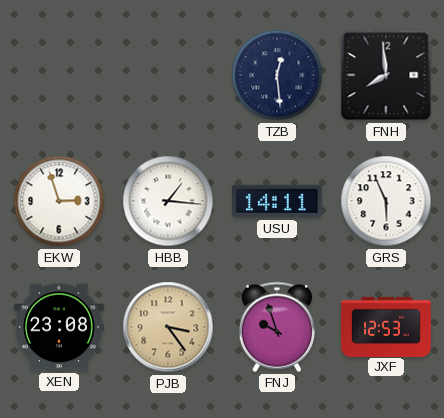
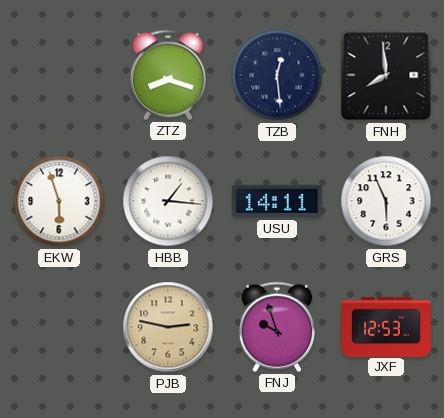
ZTZ: none -> 8:18
EKW: 2:57 -> 5:57
XEN: 23:08 -> none
PJB: 3:24 -> 2:47
